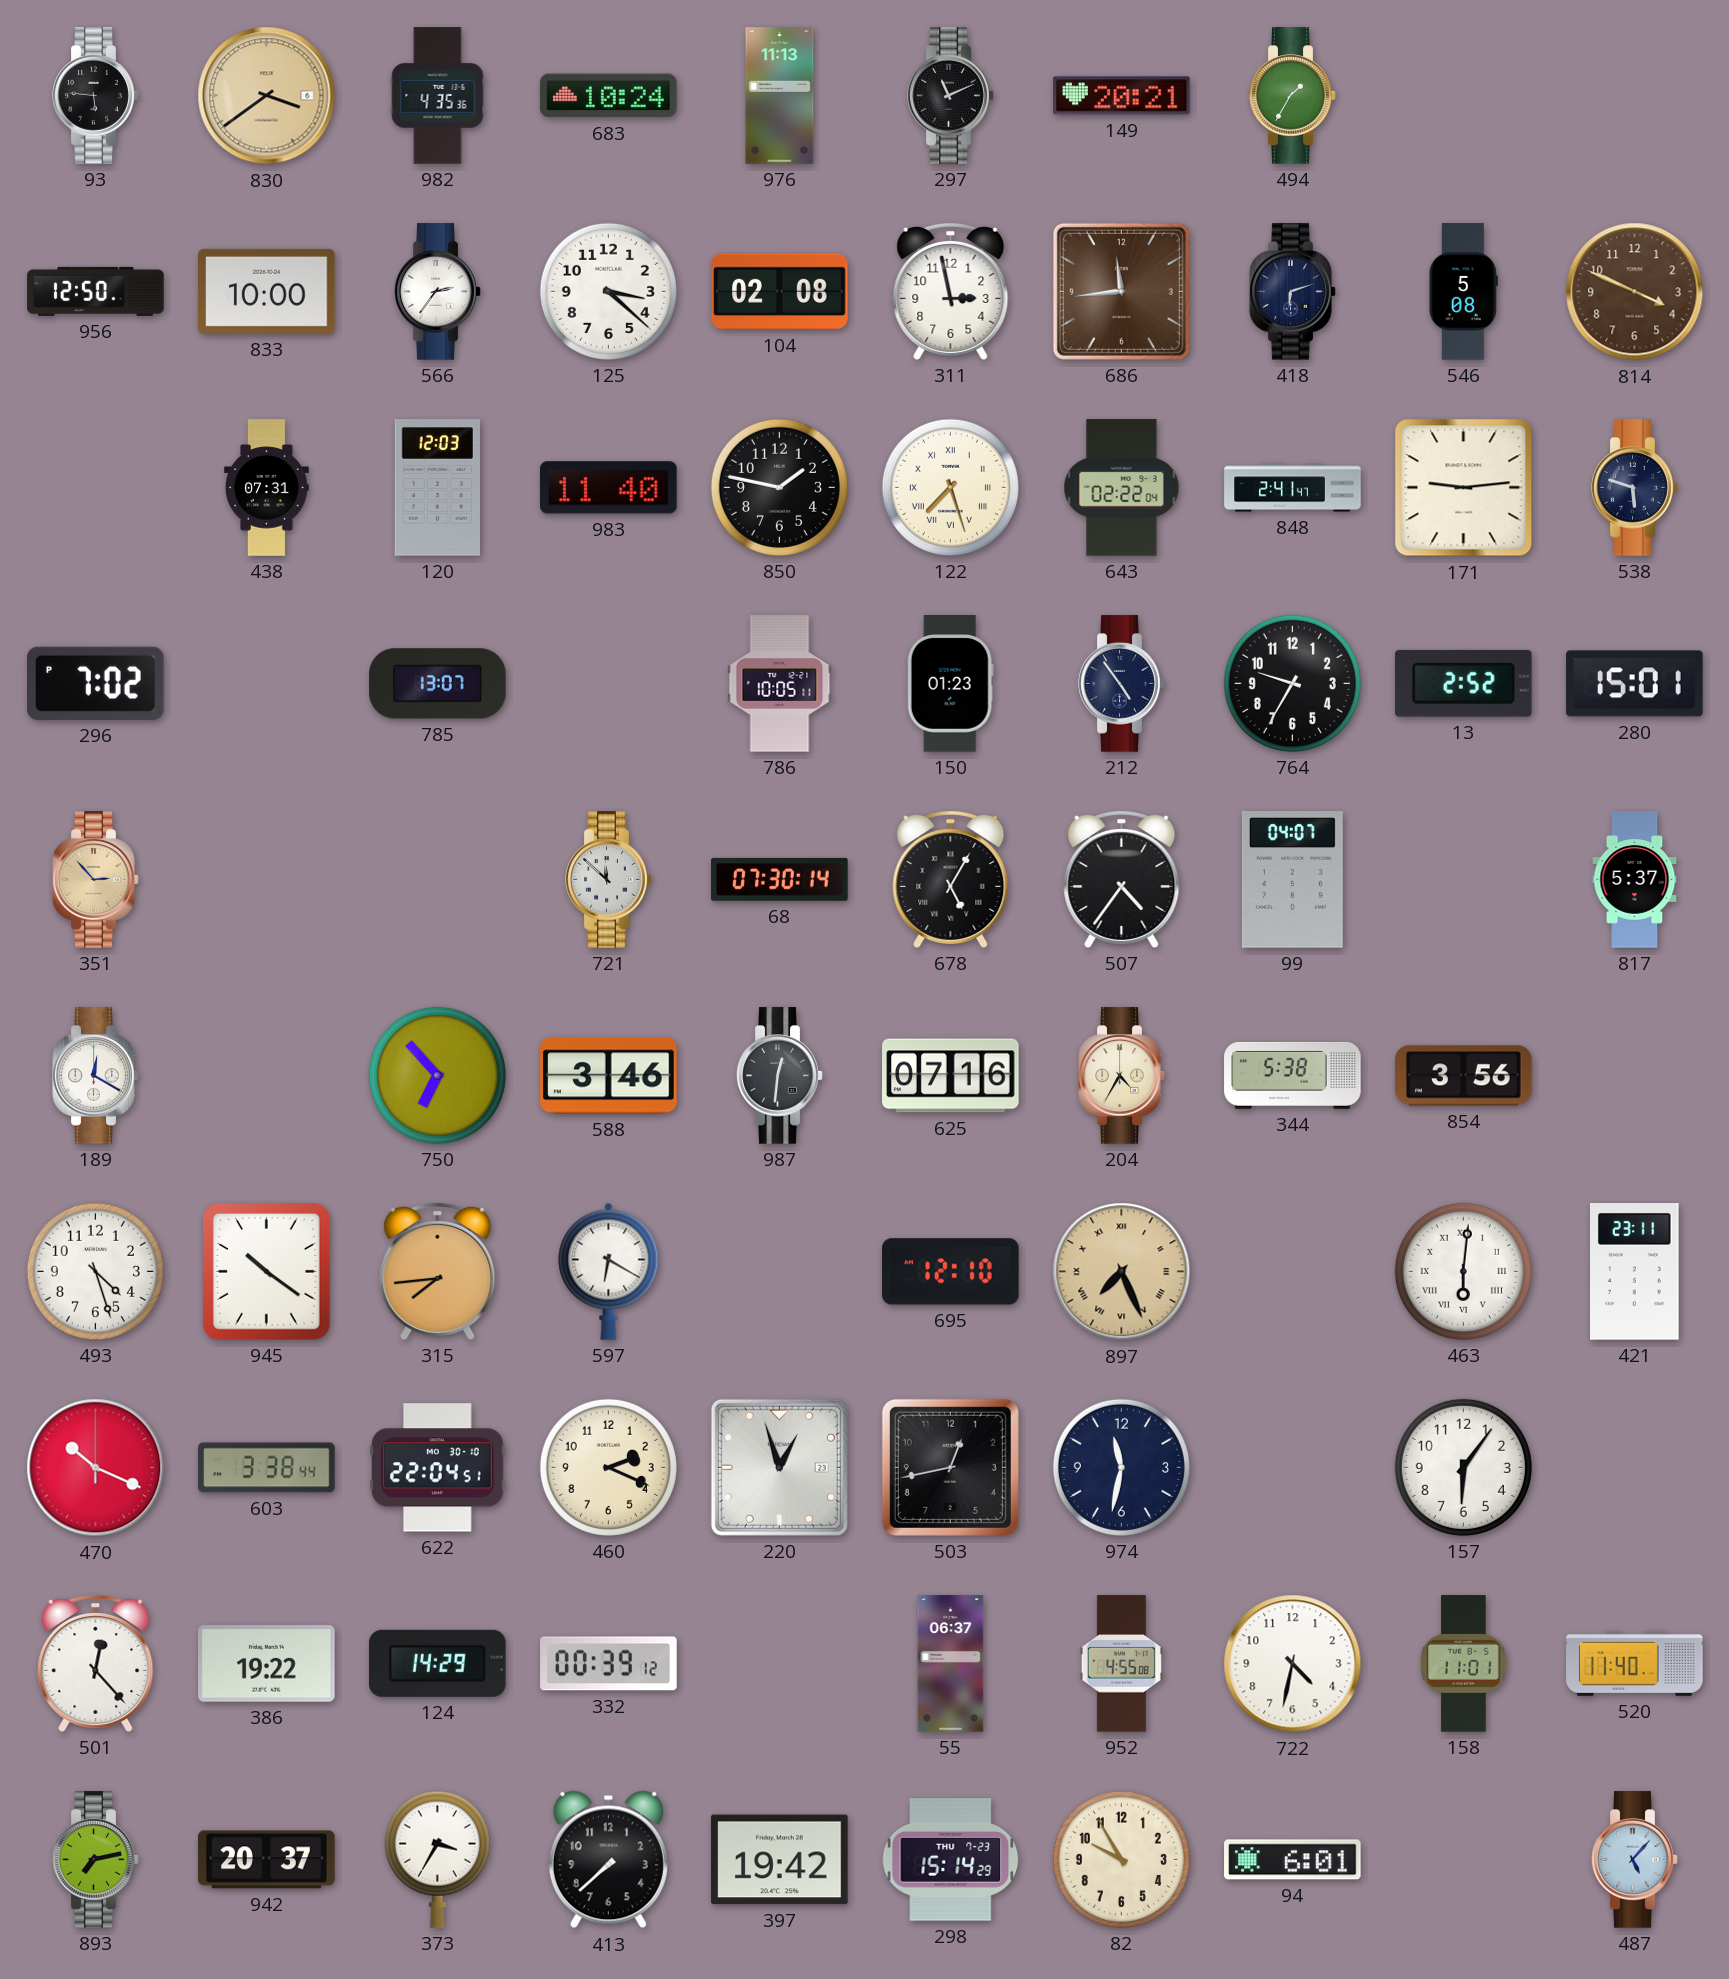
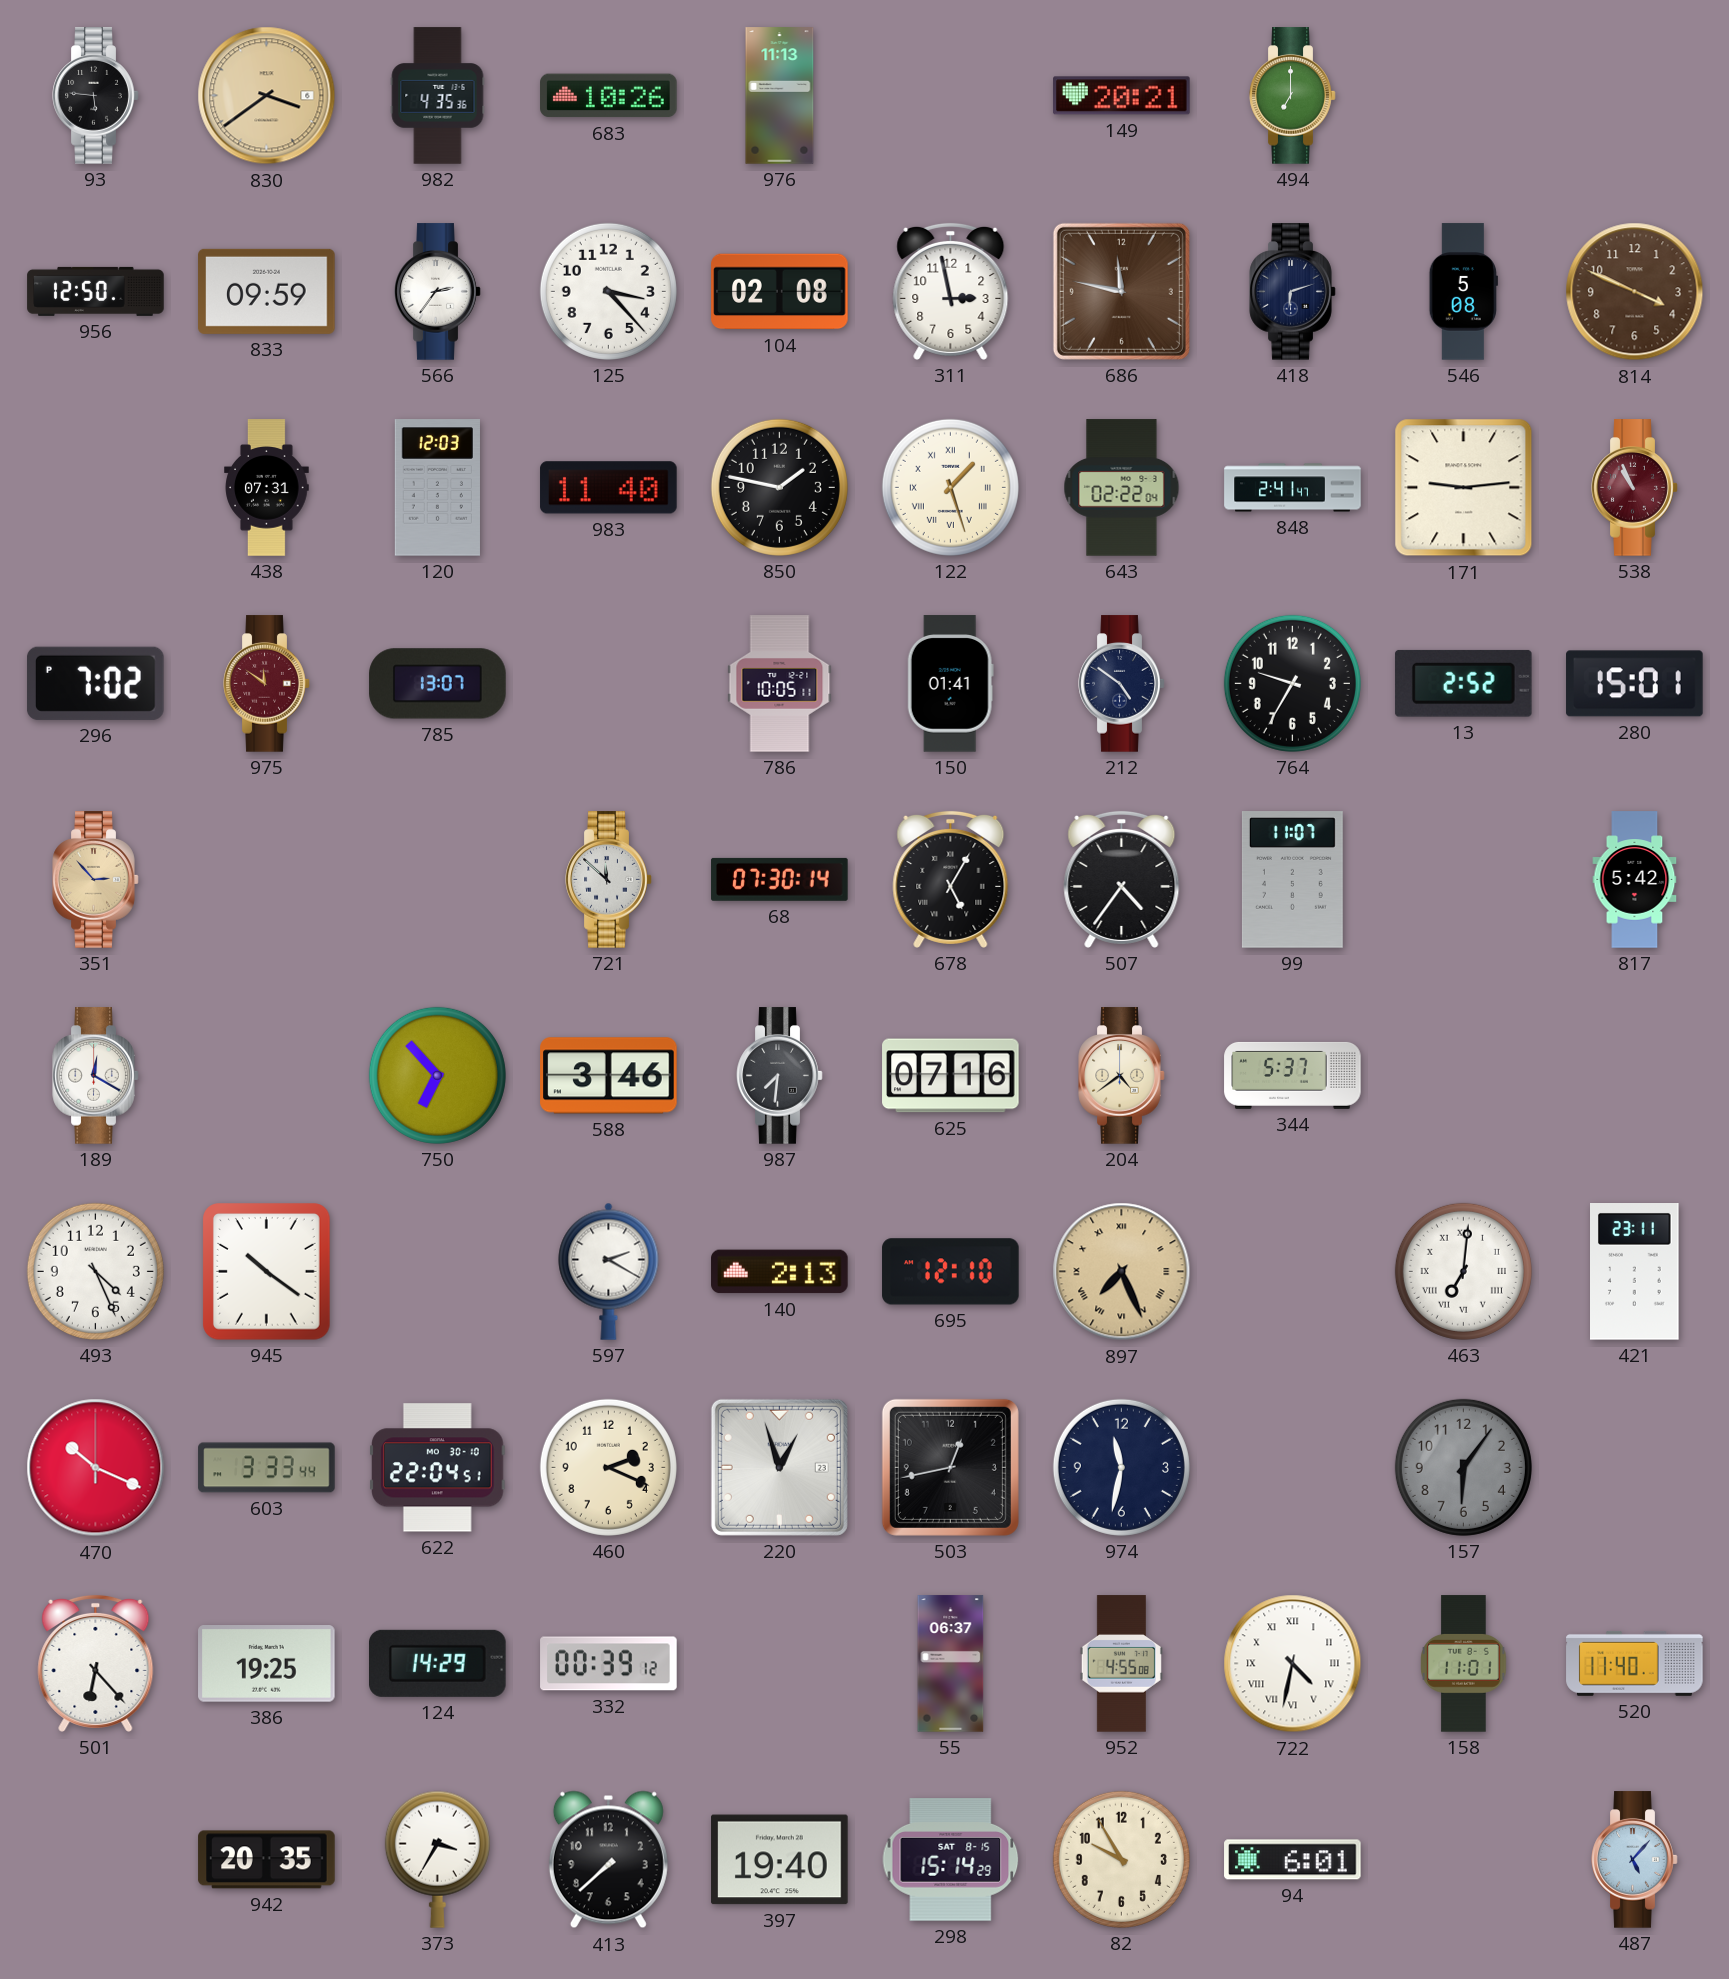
683: 10:24 -> 10:26
297: 11:11 -> none
494: 1:35 -> 7:00
833: 10:00 -> 09:59
125: 3:22 -> 3:23
686: 11:44 -> 11:47
122: 7:27 -> 1:27
538: 5:48 -> 10:56
538 dial: navy -> burgundy
975: none -> 11:51
150: 01:23 -> 01:41
212: 4:54 -> 4:51
99: 04:07 -> 11:07
817: 5:37 -> 5:42
987: 12:31 -> 7:31
204: 4:35 -> 4:39
344: 5:38 -> 5:37
854: 3:56 -> none
493: 4:27 -> 4:26
315: 7:44 -> none
597: 6:20 -> 2:20
140: none -> 2:13
463: 6:01 -> 7:01
603: 3:38 -> 3:33
157 dial: white -> grey
501: 12:23 -> 6:23
386: 19:22 -> 19:25
722 numerals: Arabic -> Roman
893: 7:13 -> none
942: 20:37 -> 20:35
397: 19:42 -> 19:40
298 date: THU 7-23 -> SAT 8-15
